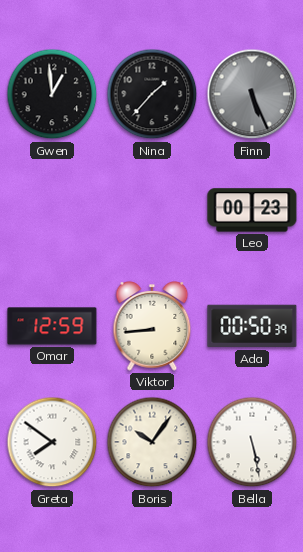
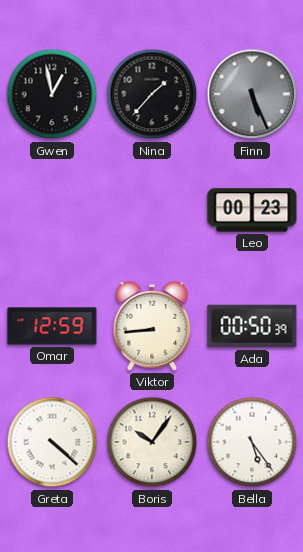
Gwen: 12:59 -> 12:58
Greta: 7:51 -> 4:22
Bella: 5:28 -> 5:24
